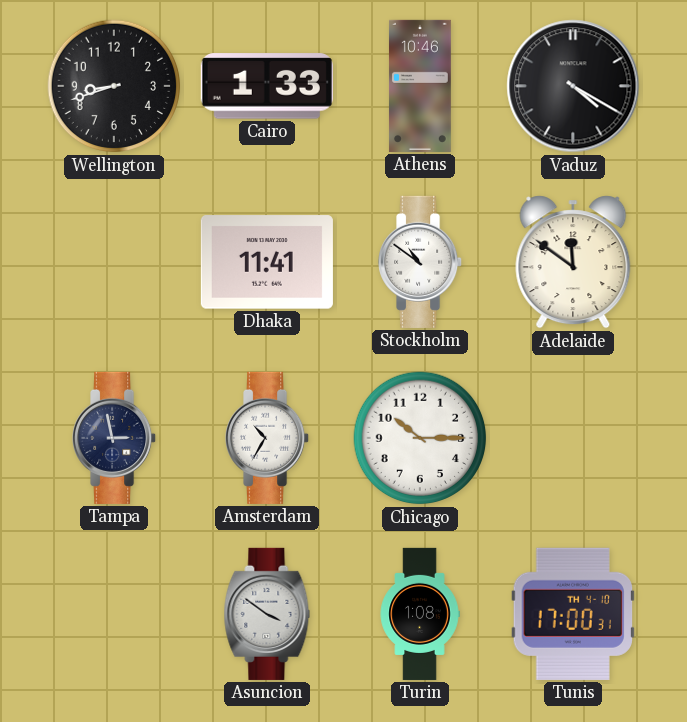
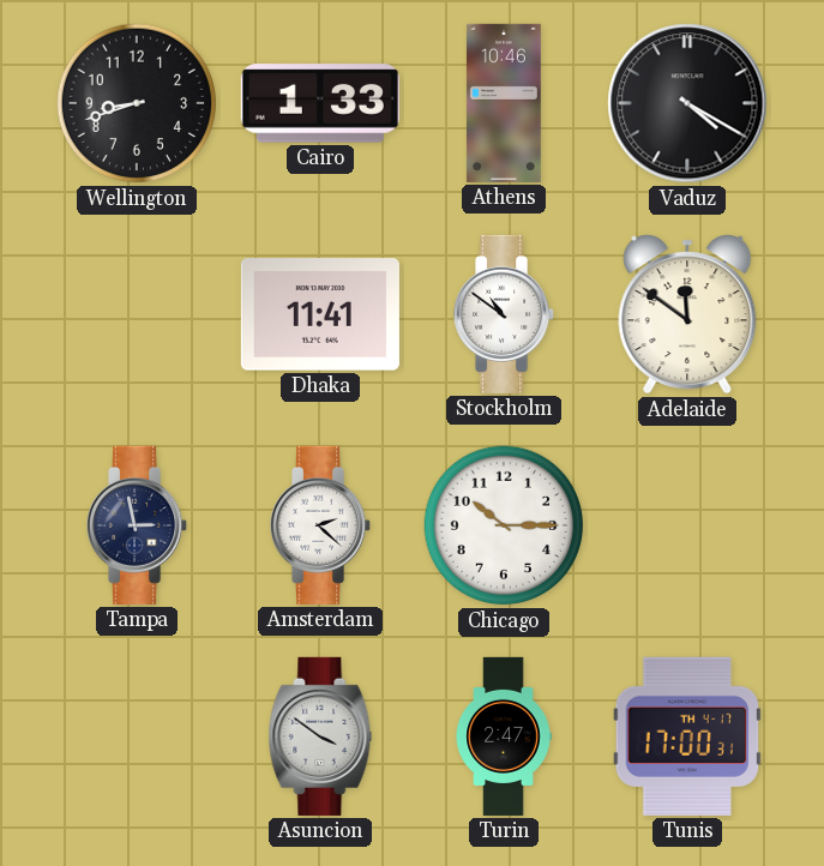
Amsterdam: 10:35 -> 2:22
Turin: 1:08 -> 2:47
Tunis date: TH 4-10 -> TH 4-17
